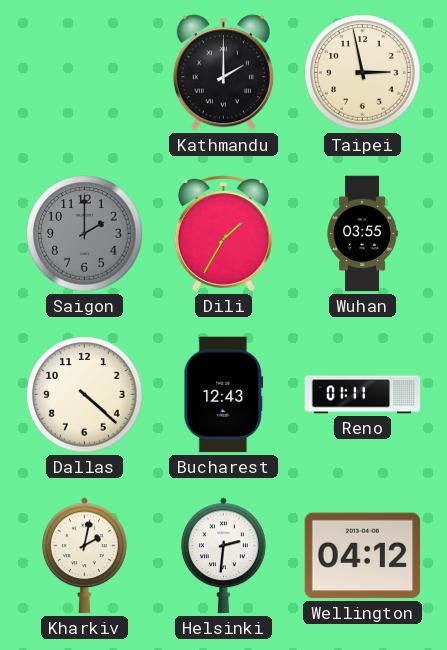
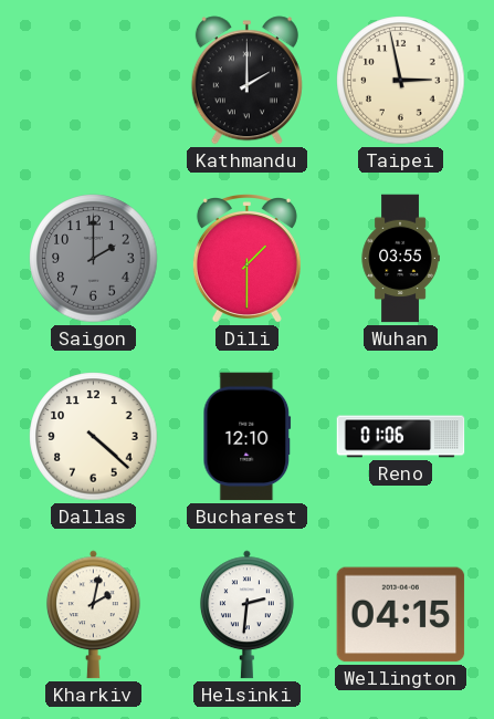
Dili: 1:35 -> 1:30
Bucharest: 12:43 -> 12:10
Reno: 01:11 -> 01:06
Wellington: 04:12 -> 04:15
